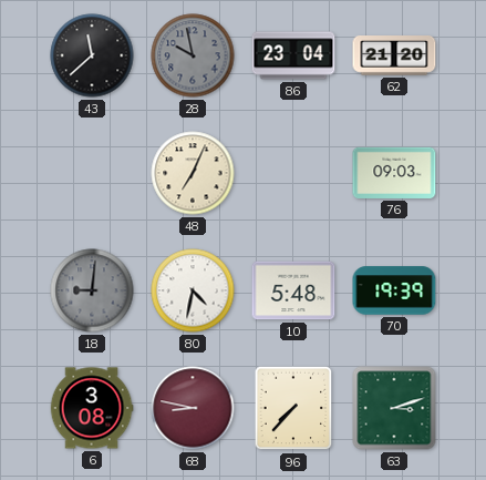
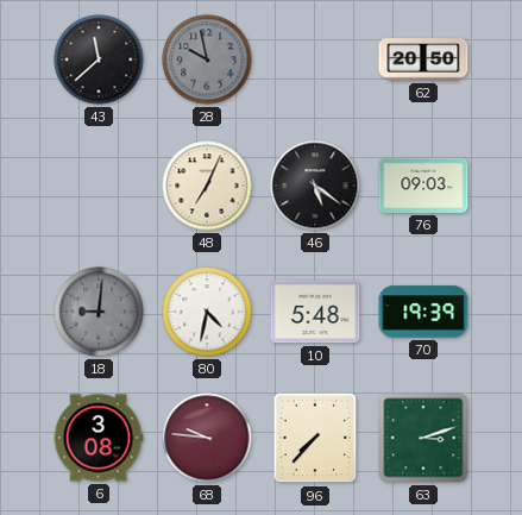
86: 23:04 -> none
62: 21:20 -> 20:50
46: none -> 5:21
68: 8:47 -> 9:46
